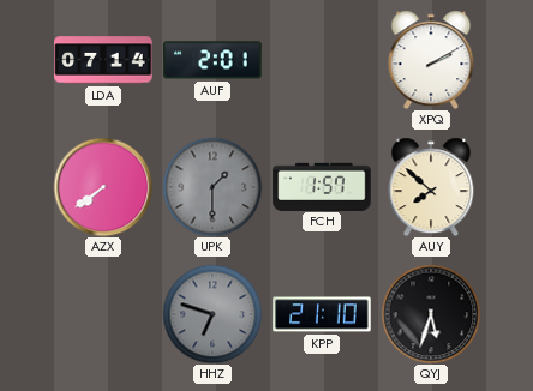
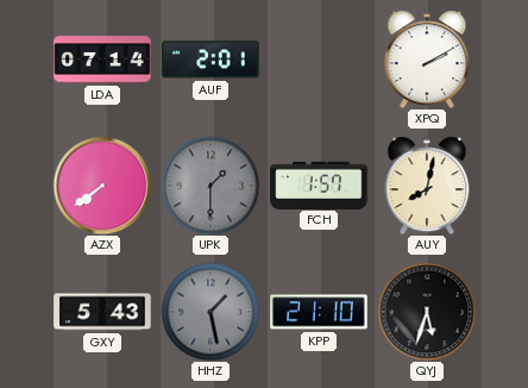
AUY: 7:52 -> 8:02
GXY: none -> 5:43
HHZ: 6:48 -> 1:28
